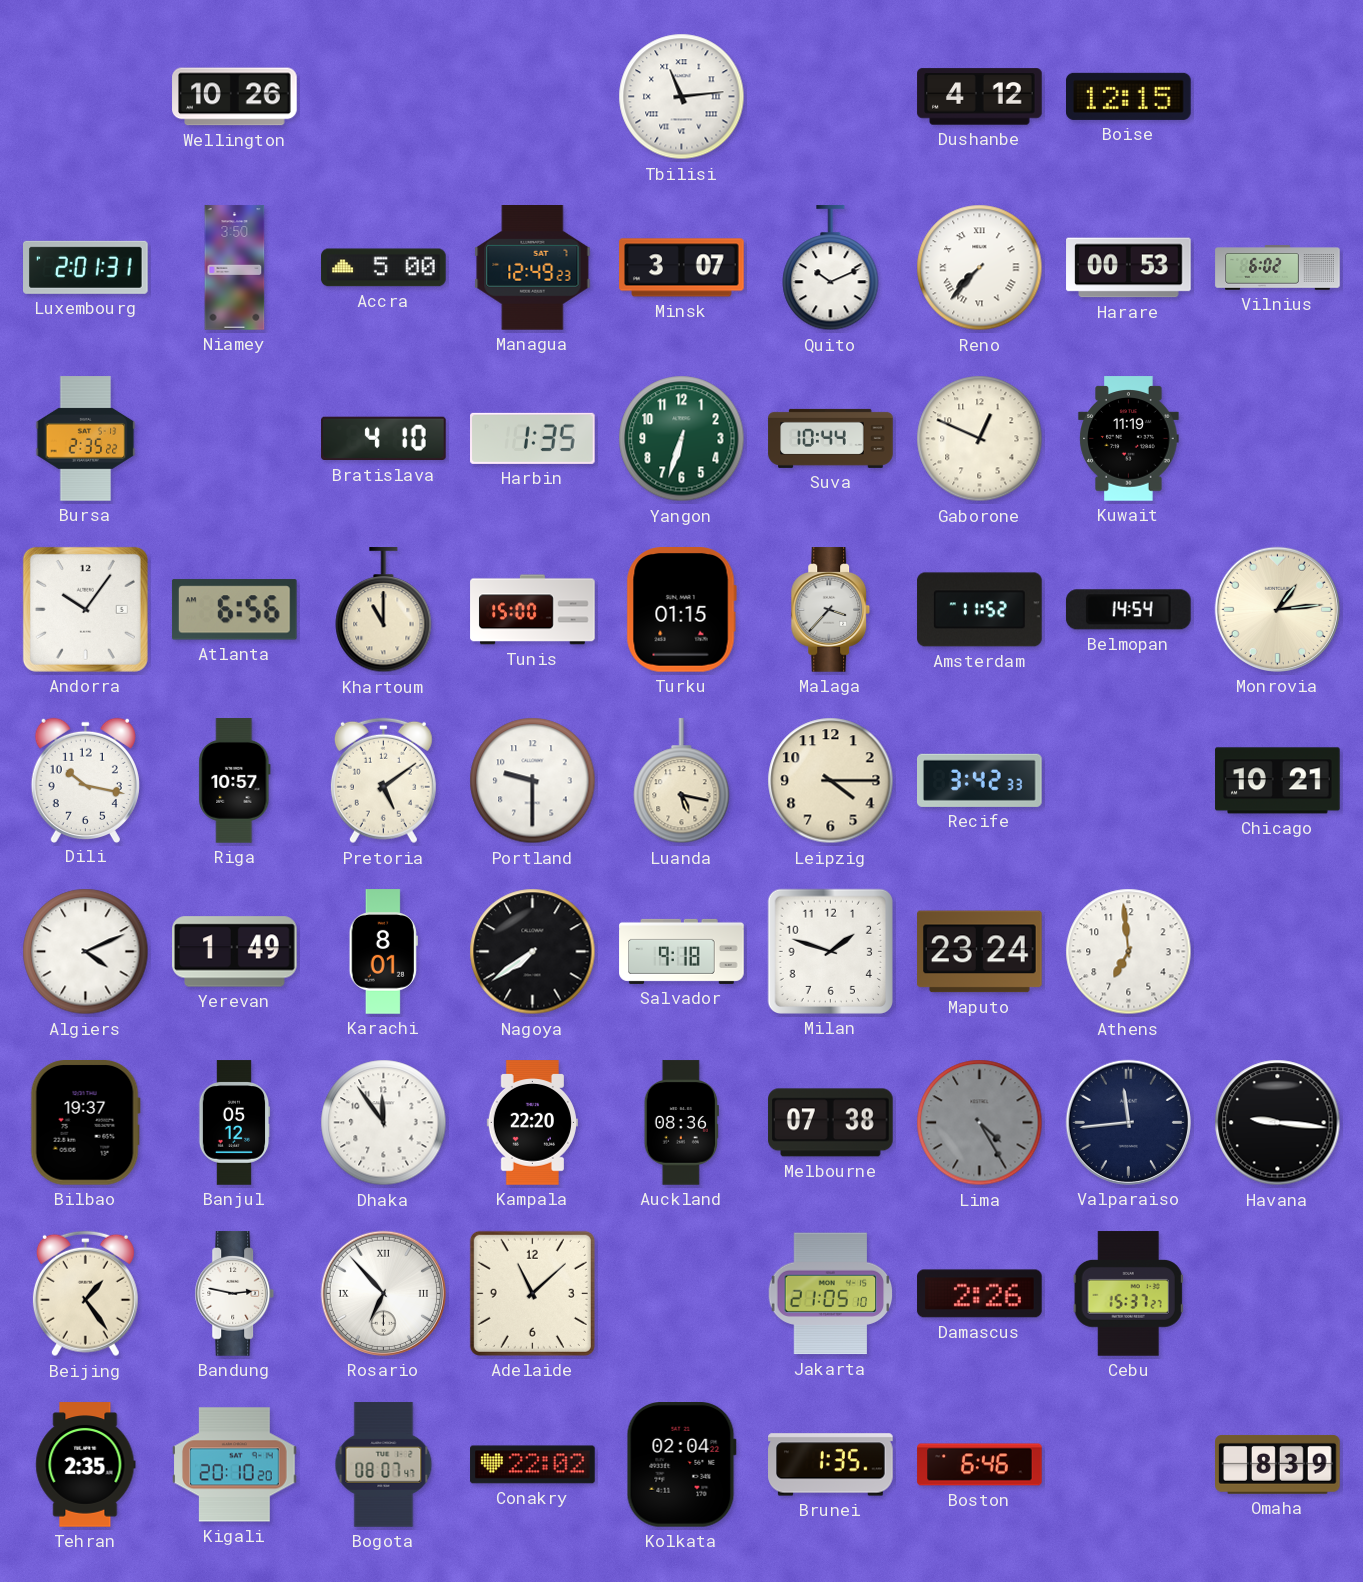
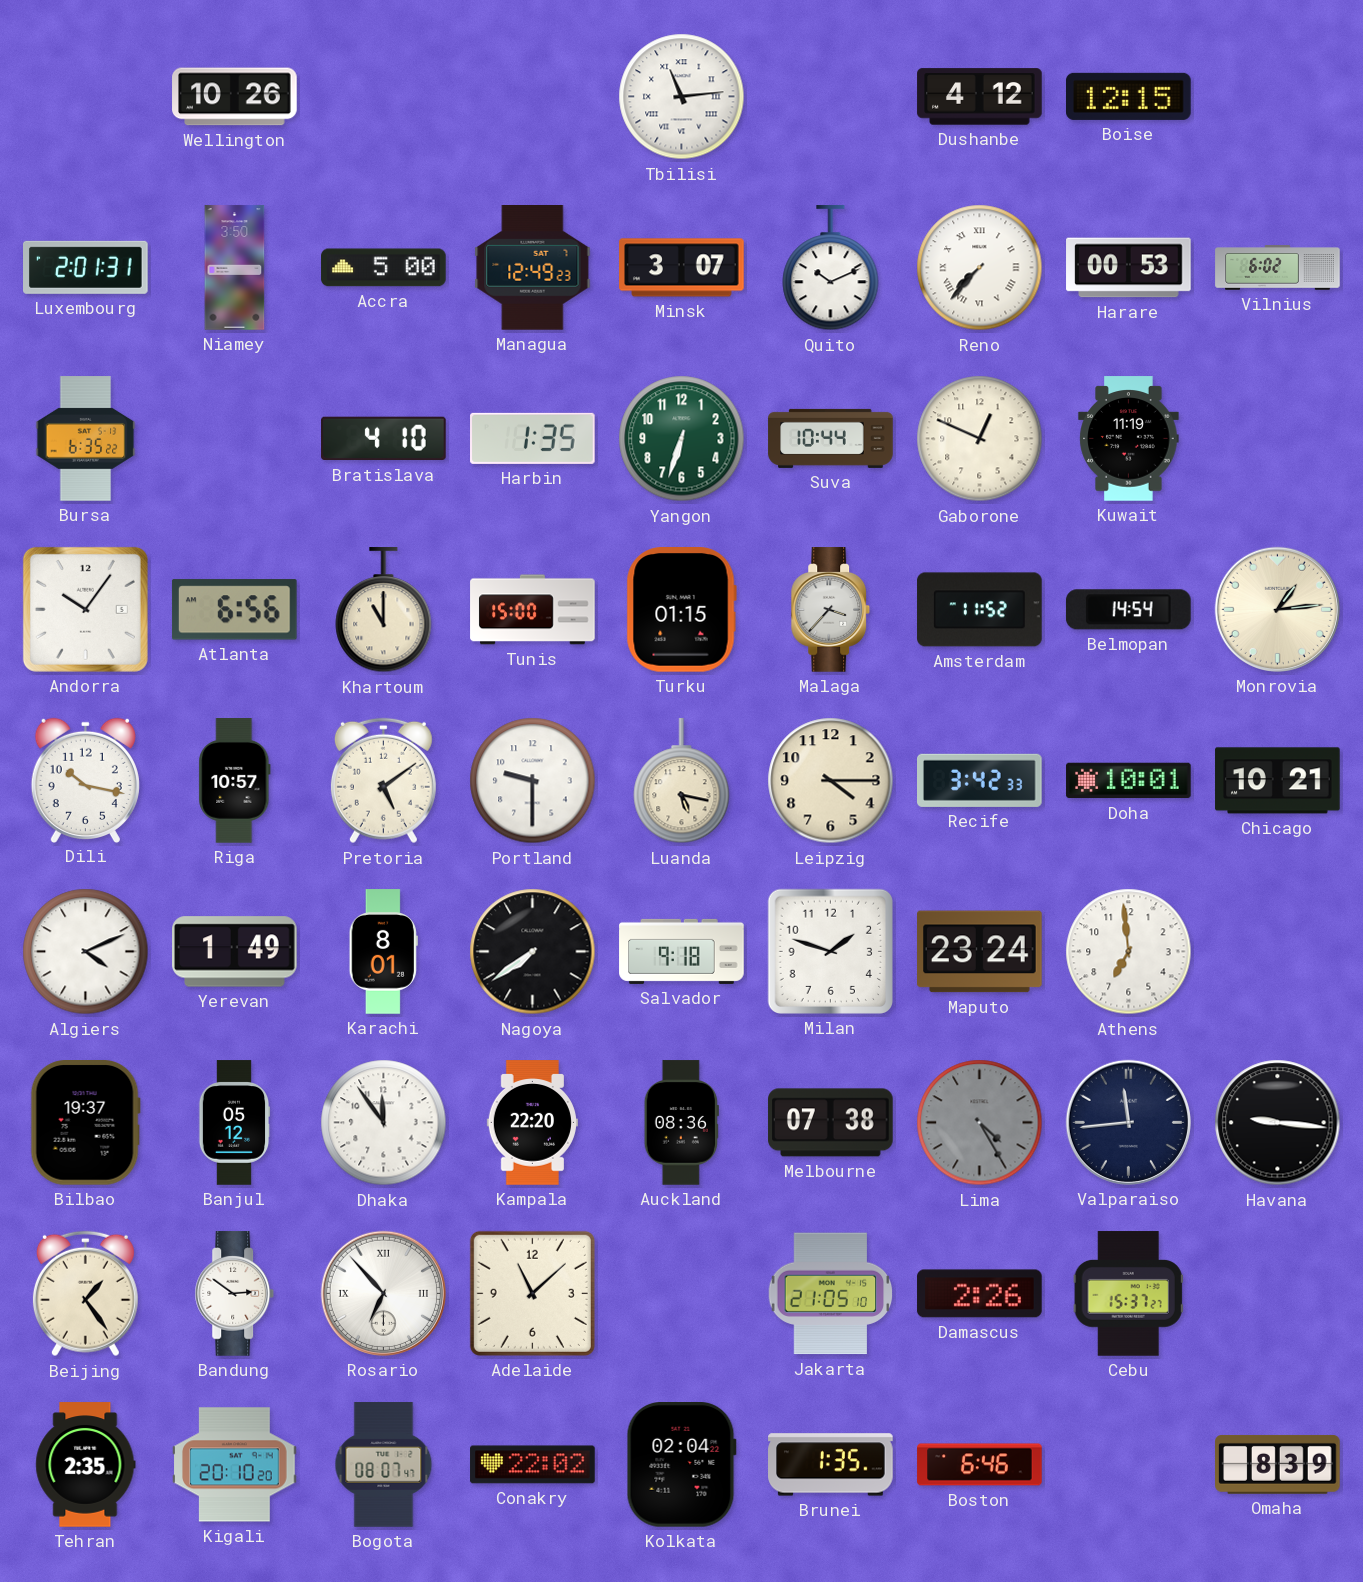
Bursa: 2:35 -> 6:35
Doha: none -> 10:01
Bandung: 2:47 -> 2:51
